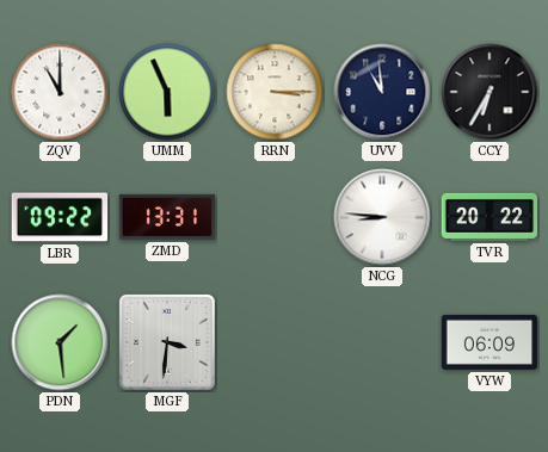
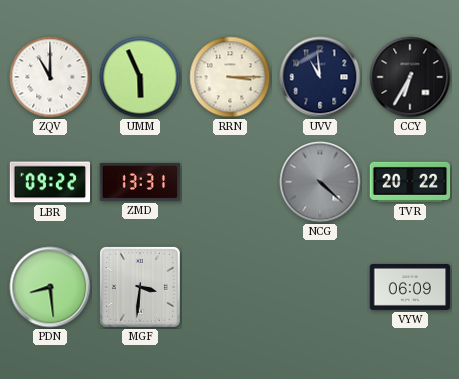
NCG: 8:46 -> 4:22
NCG dial: white -> grey
PDN: 1:29 -> 8:29
